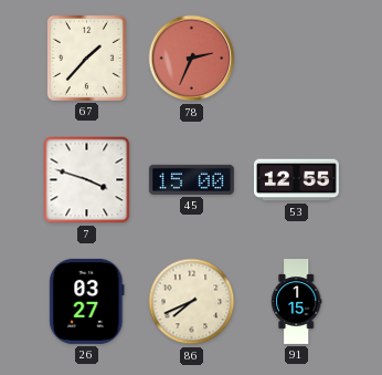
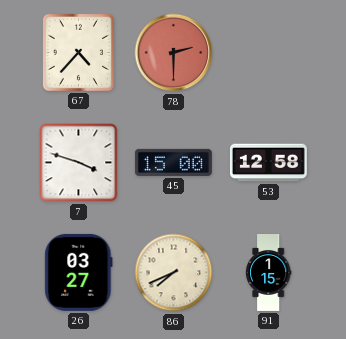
67: 1:37 -> 4:37
78: 2:34 -> 2:30
53: 12:55 -> 12:58
